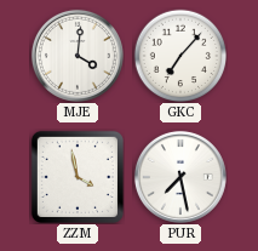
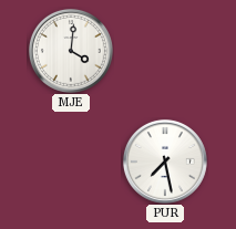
GKC: 7:07 -> none
ZZM: 3:58 -> none
